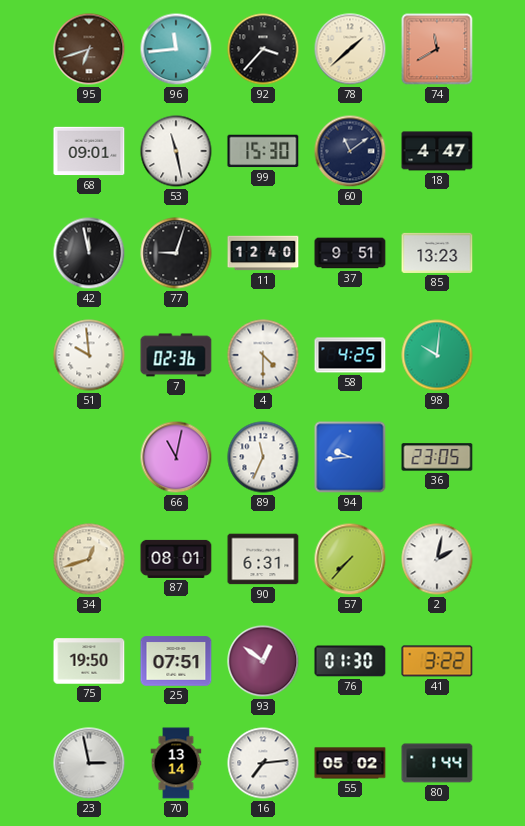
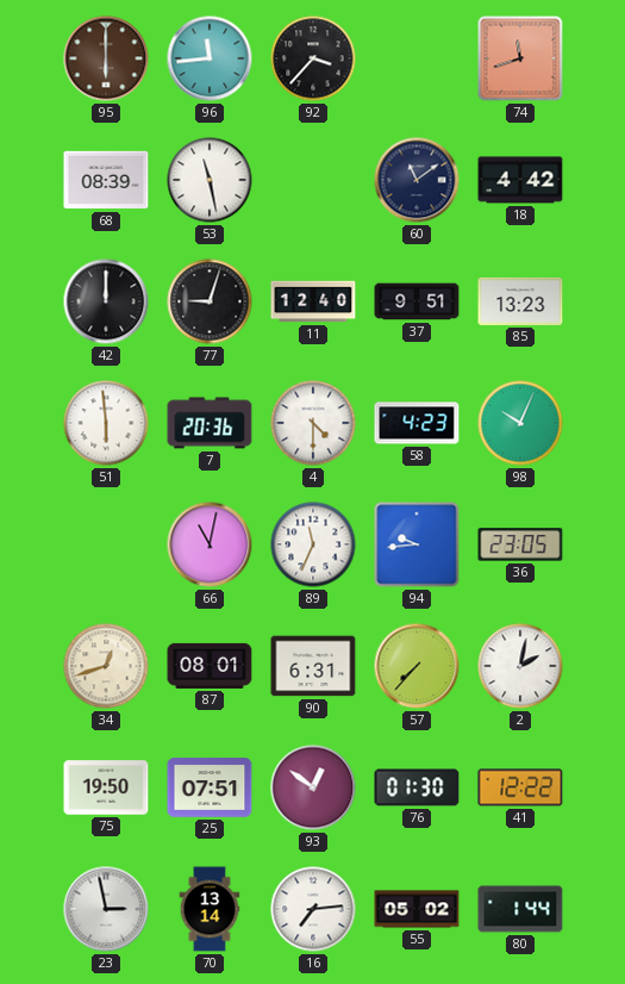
95: 6:42 -> 6:00
78: 1:38 -> none
74: 11:40 -> 11:42
68: 09:01 -> 08:39
99: 15:30 -> none
18: 4:47 -> 4:42
42: 11:58 -> 12:00
51: 9:59 -> 5:59
7: 02:36 -> 20:36
58: 4:25 -> 4:23
98: 10:01 -> 10:04
41: 3:22 -> 12:22
